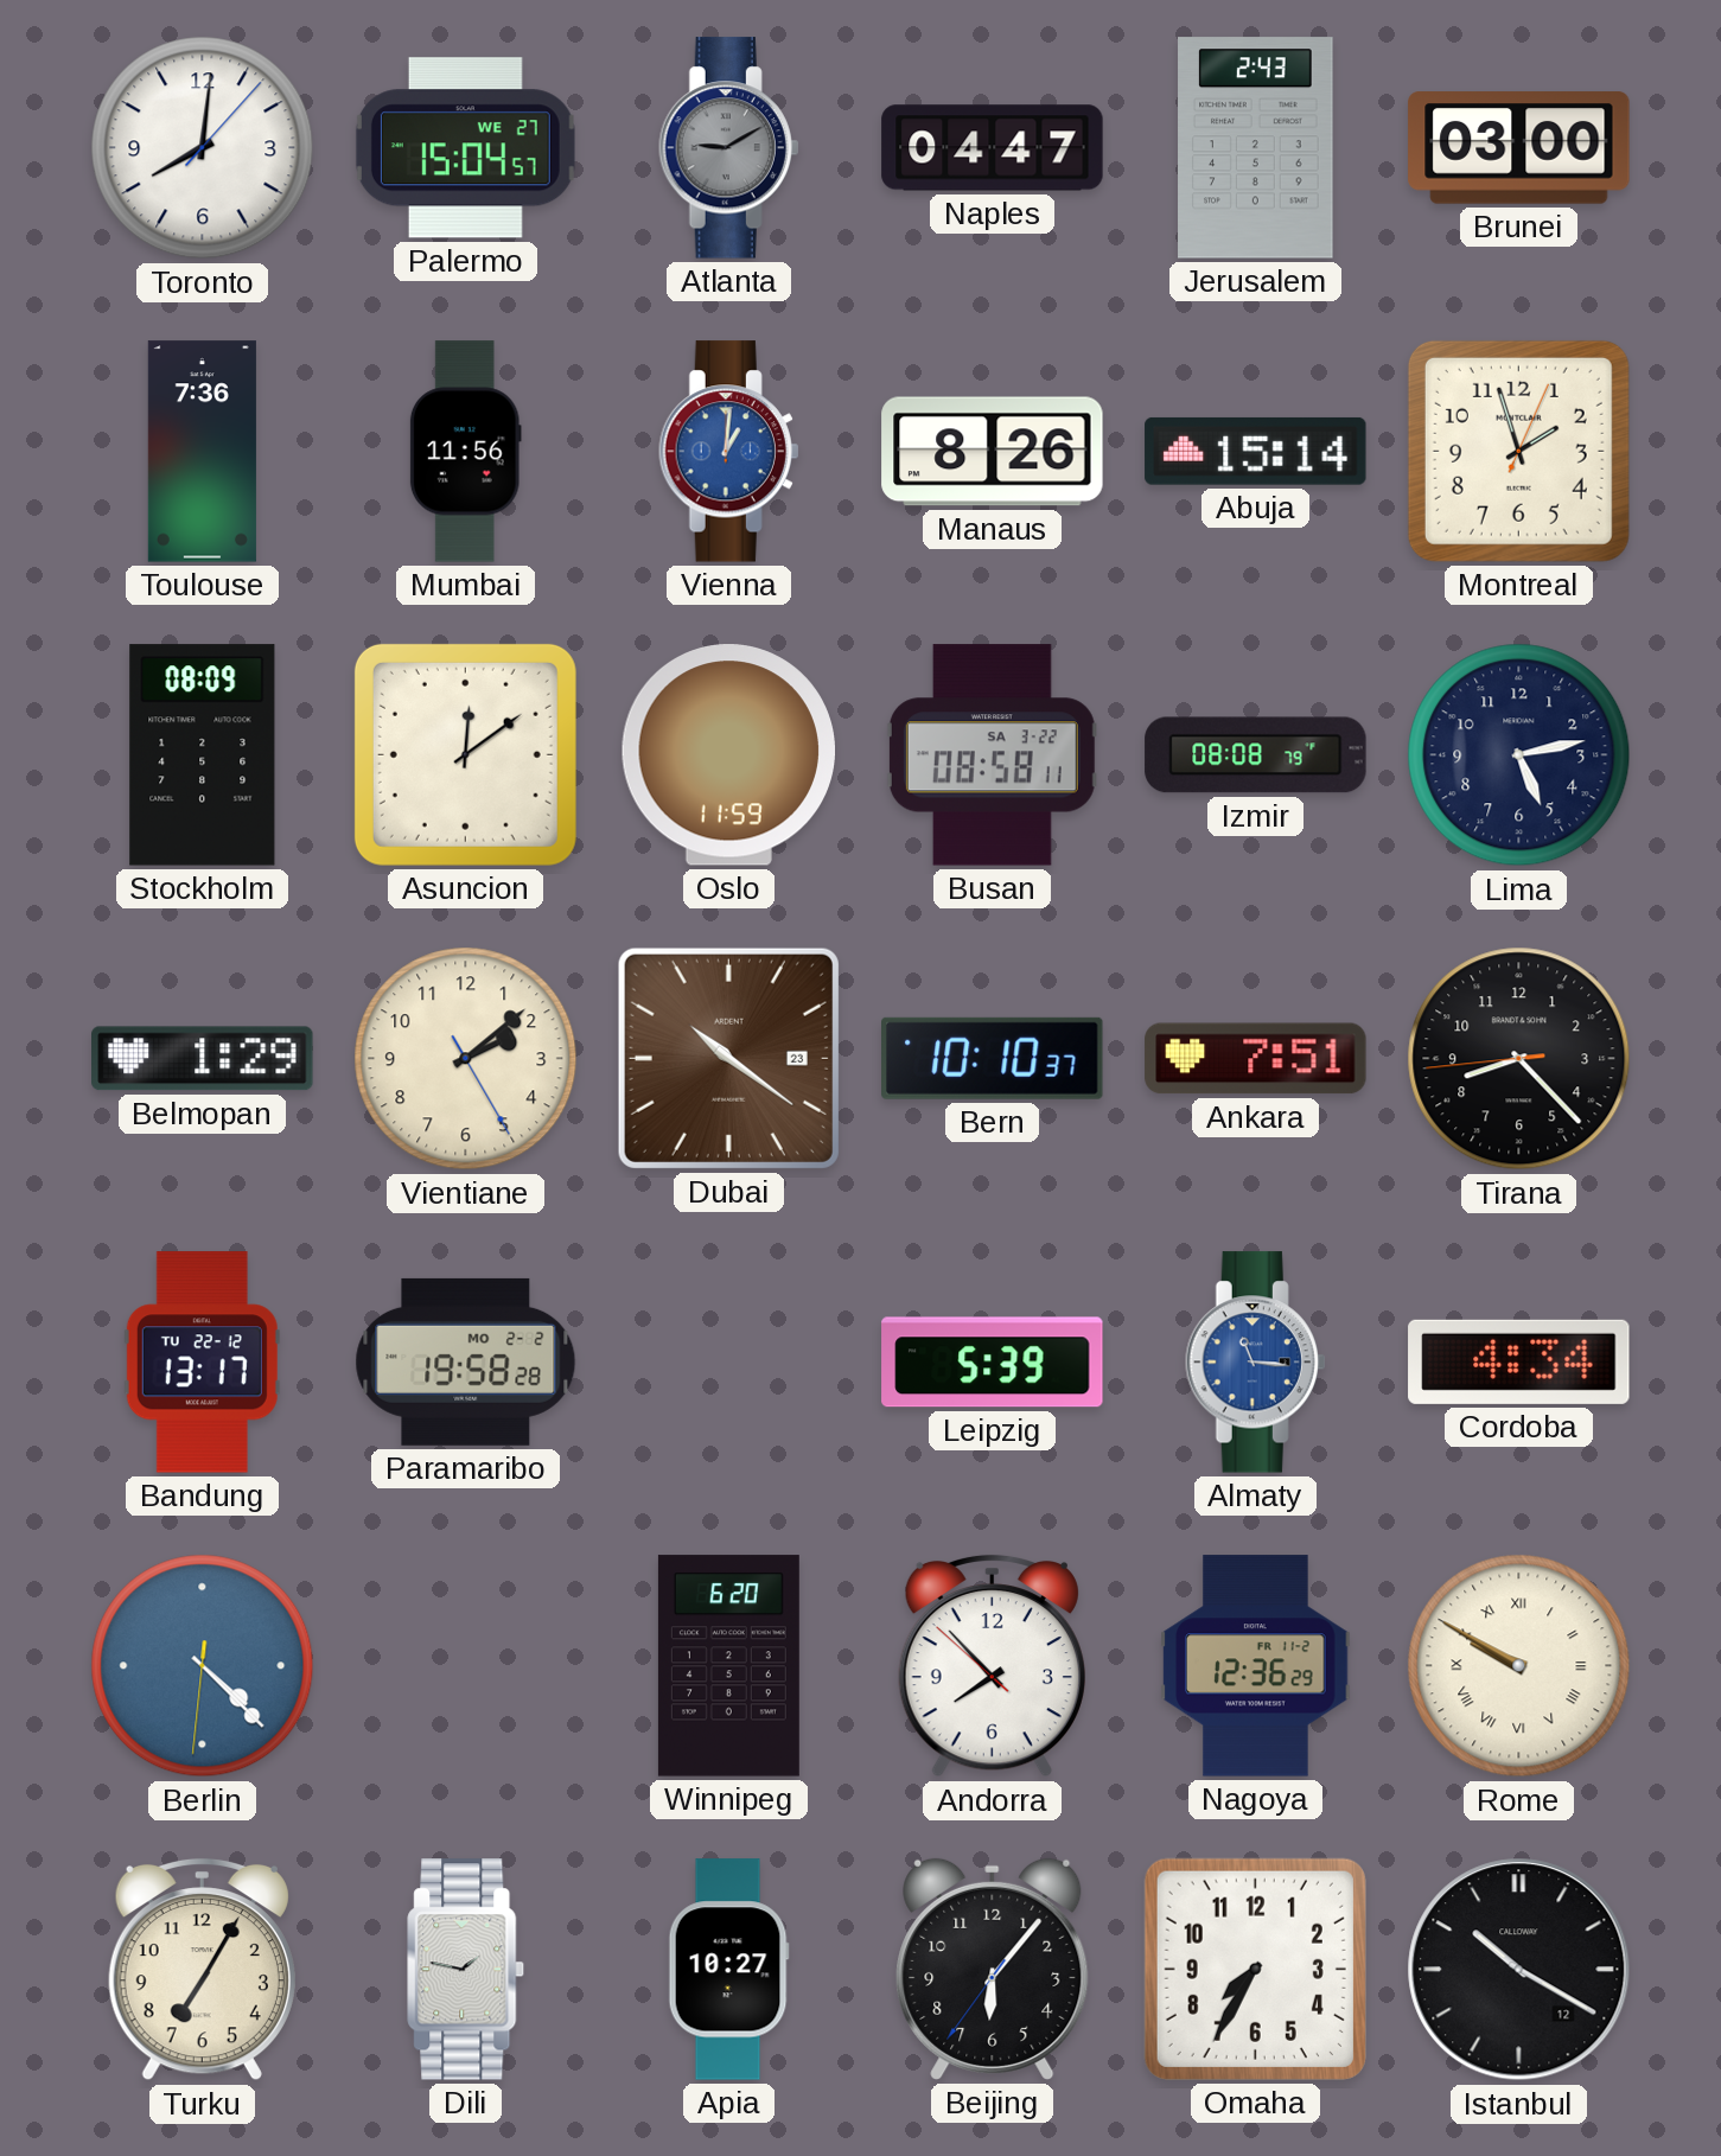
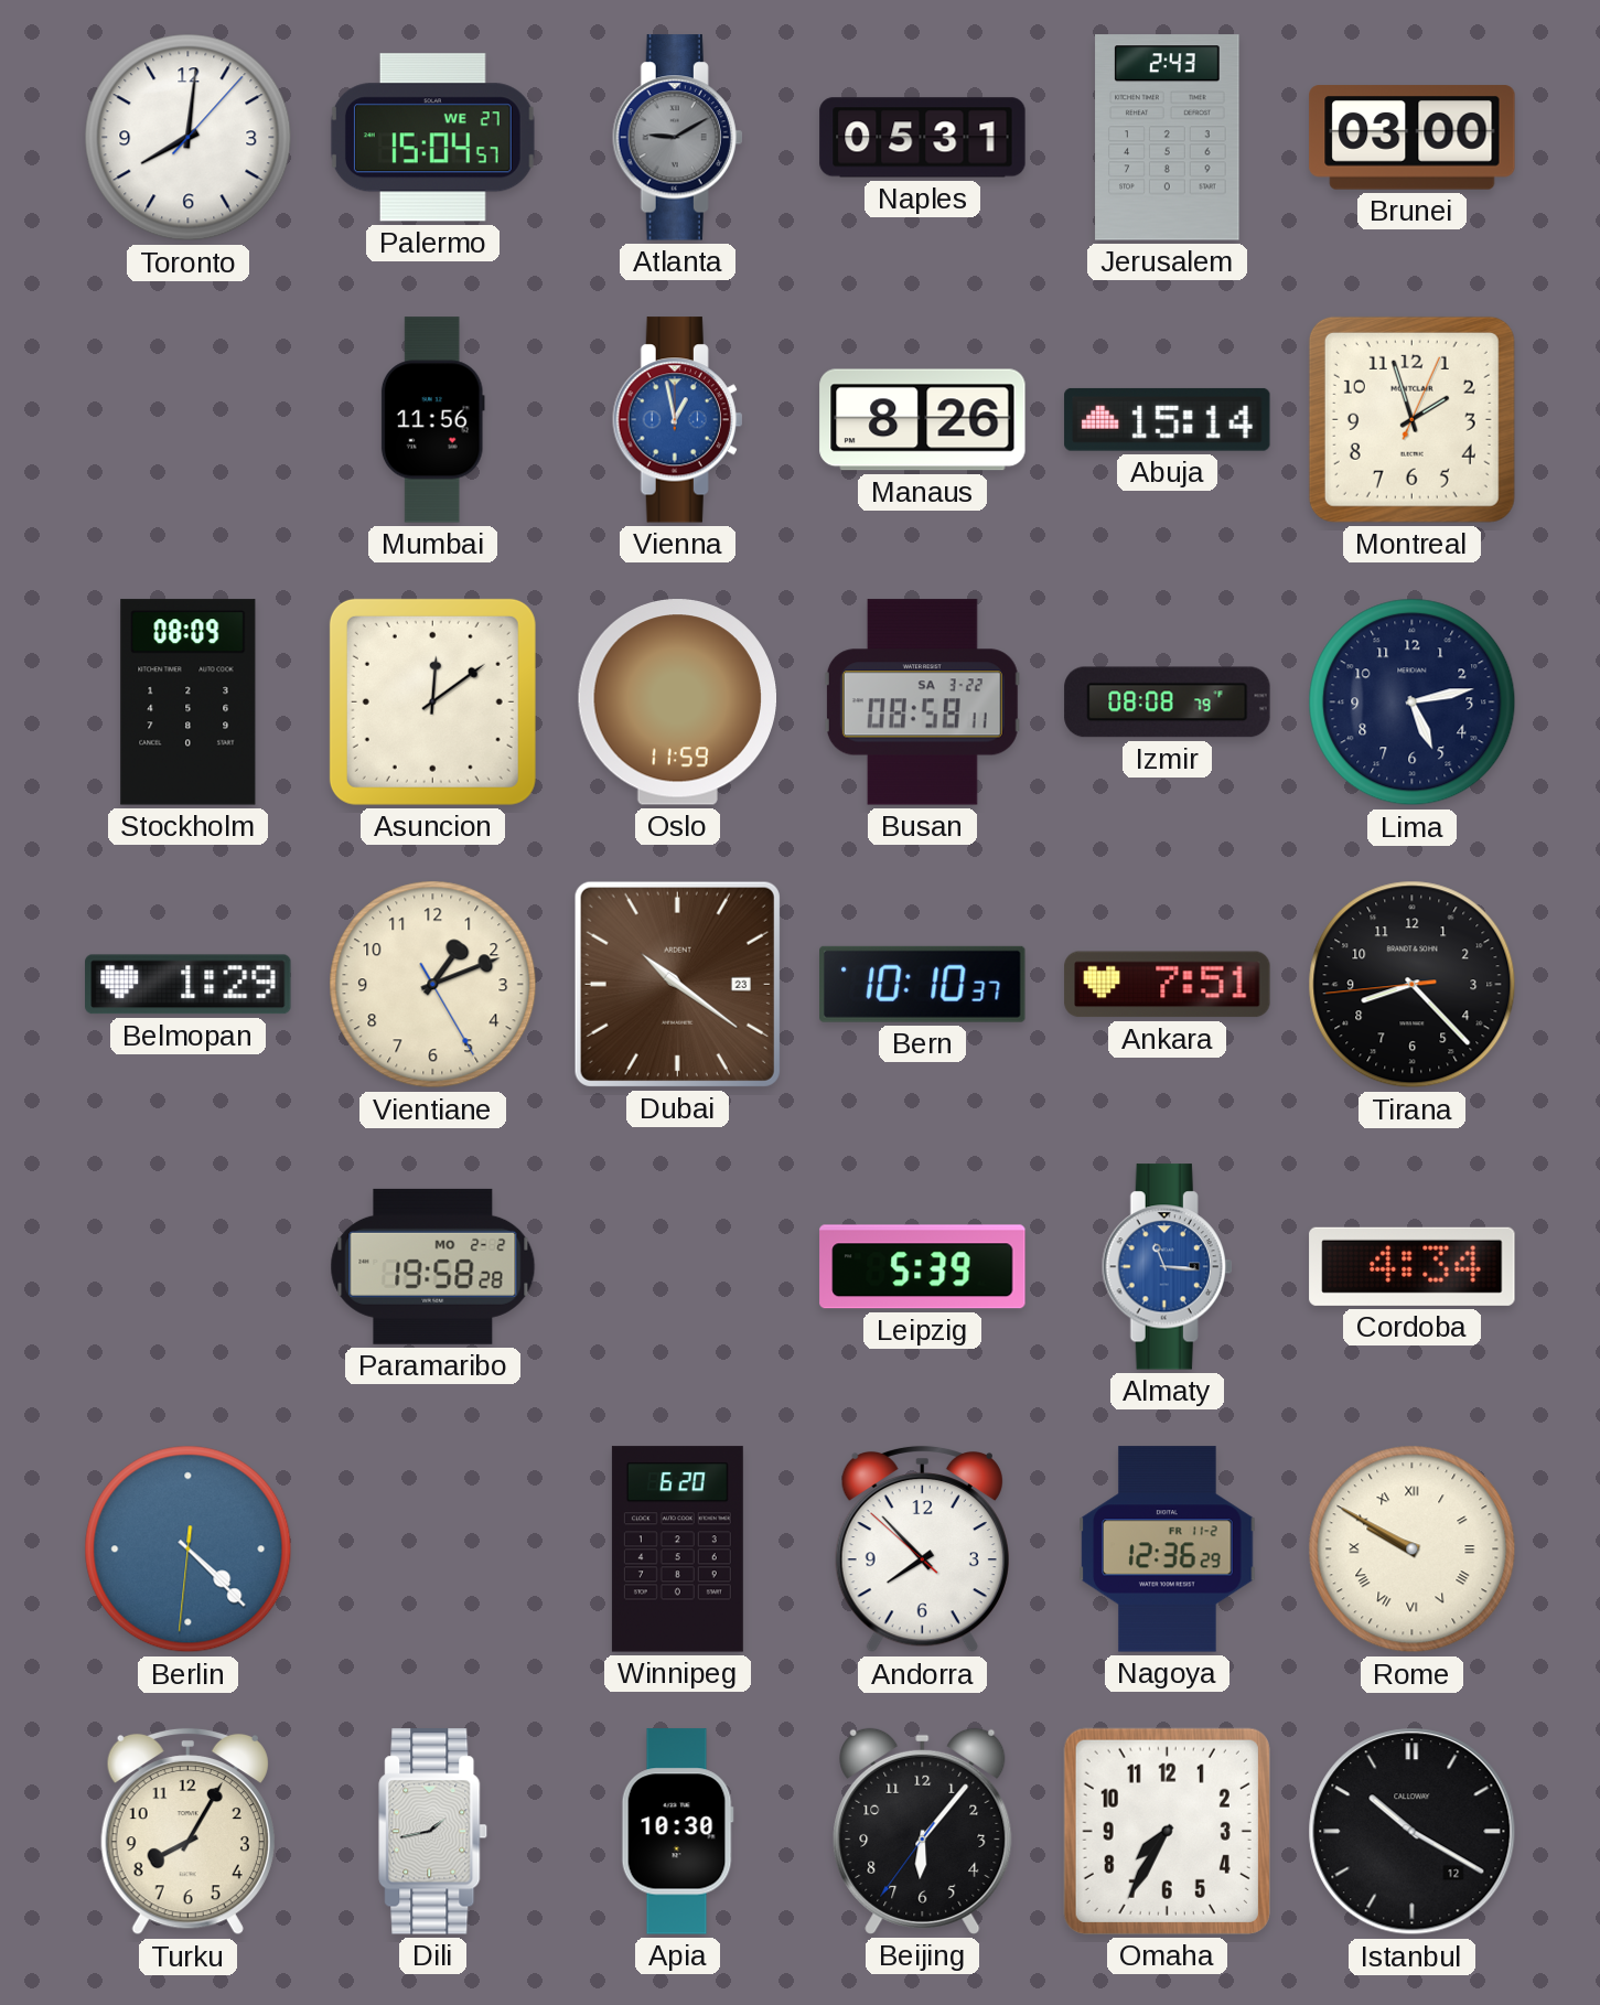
Naples: 04:47 -> 05:31
Toulouse: 7:36 -> none
Vienna: 1:01 -> 12:58
Vientiane: 2:08 -> 1:11
Bandung: 13:17 -> none
Turku: 7:05 -> 8:05
Dili: 1:47 -> 1:43
Apia: 10:27 -> 10:30
